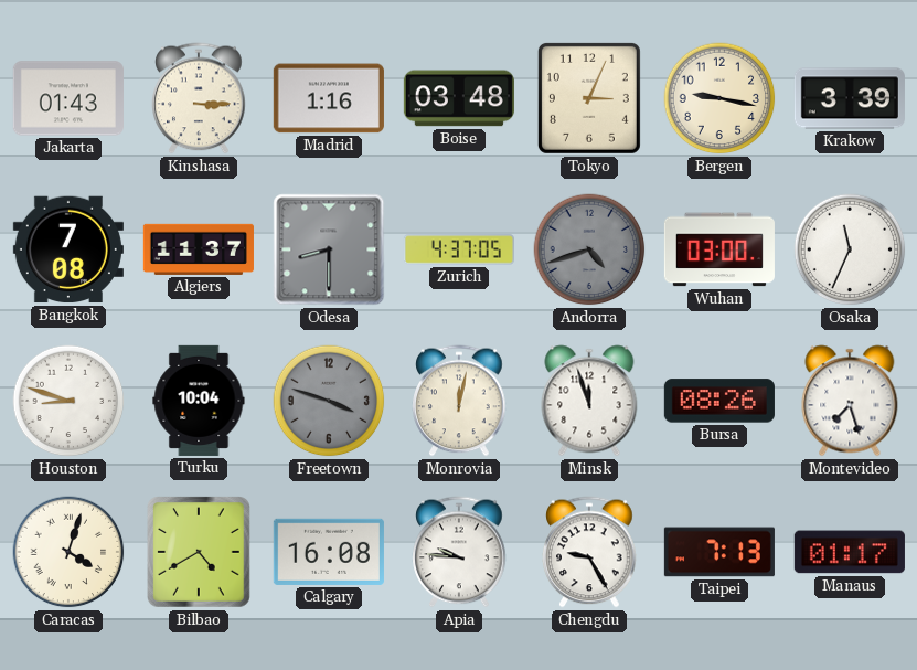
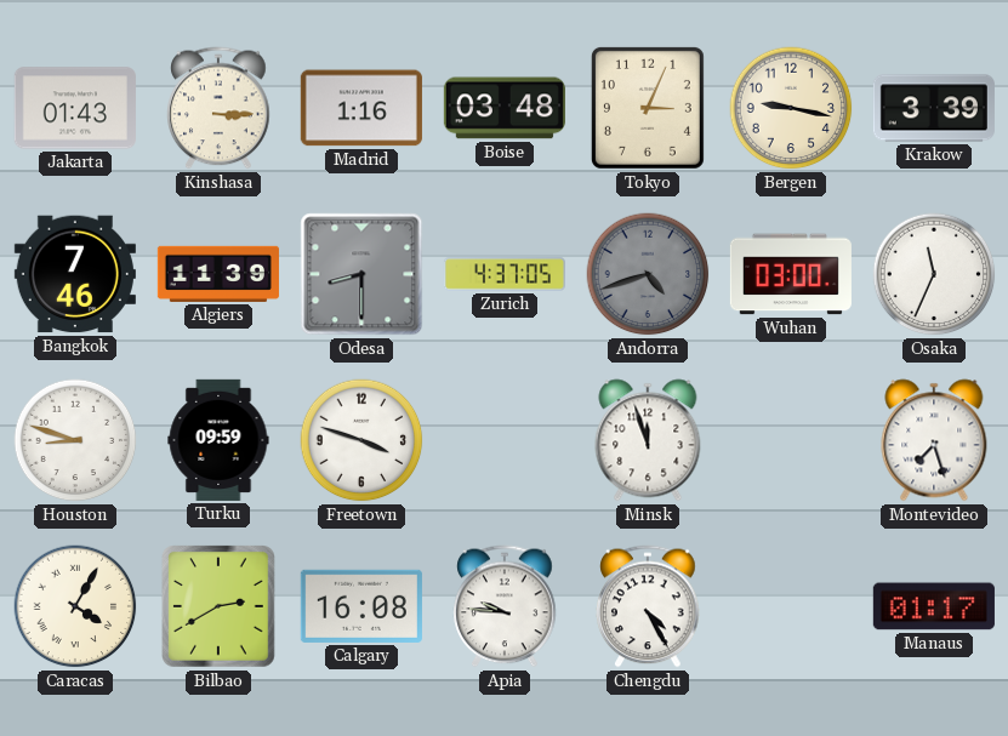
Bangkok: 7:08 -> 7:46
Algiers: 11:37 -> 11:39
Turku: 10:04 -> 09:59
Freetown dial: grey -> white
Monrovia: 12:02 -> none
Bursa: 08:26 -> none
Caracas: 4:03 -> 4:05
Bilbao: 4:40 -> 2:40
Chengdu: 9:25 -> 4:25
Taipei: 7:13 -> none
